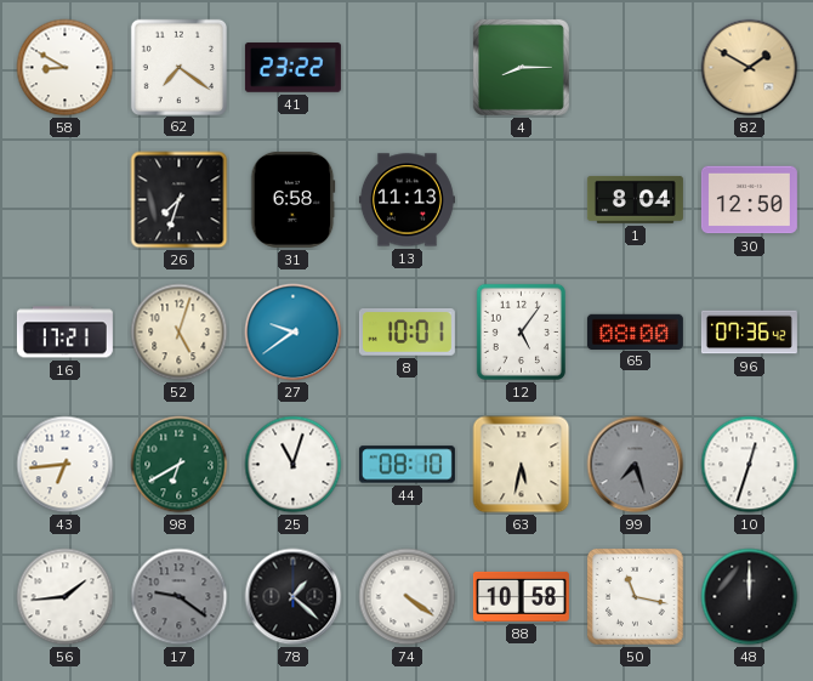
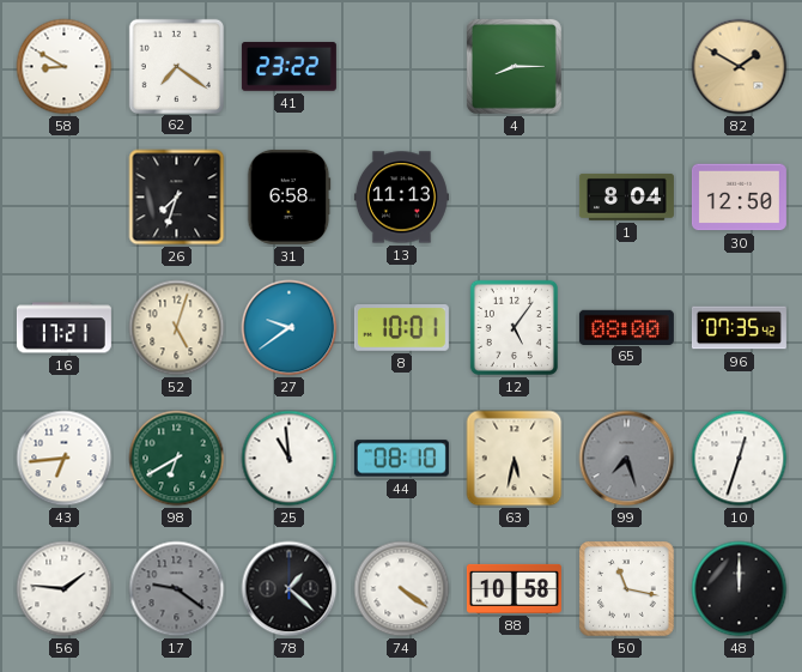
96: 07:36 -> 07:35
25: 11:03 -> 10:59
56: 1:44 -> 1:46
